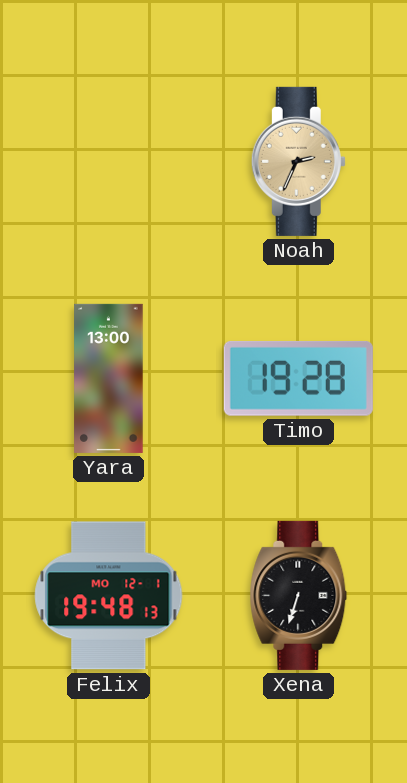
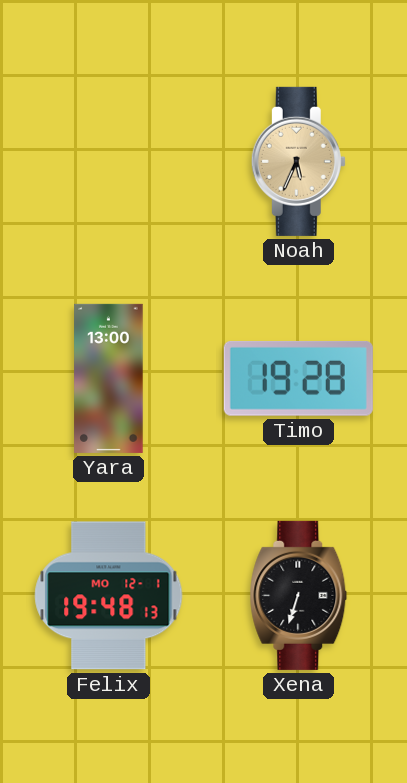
Noah: 2:34 -> 5:34
